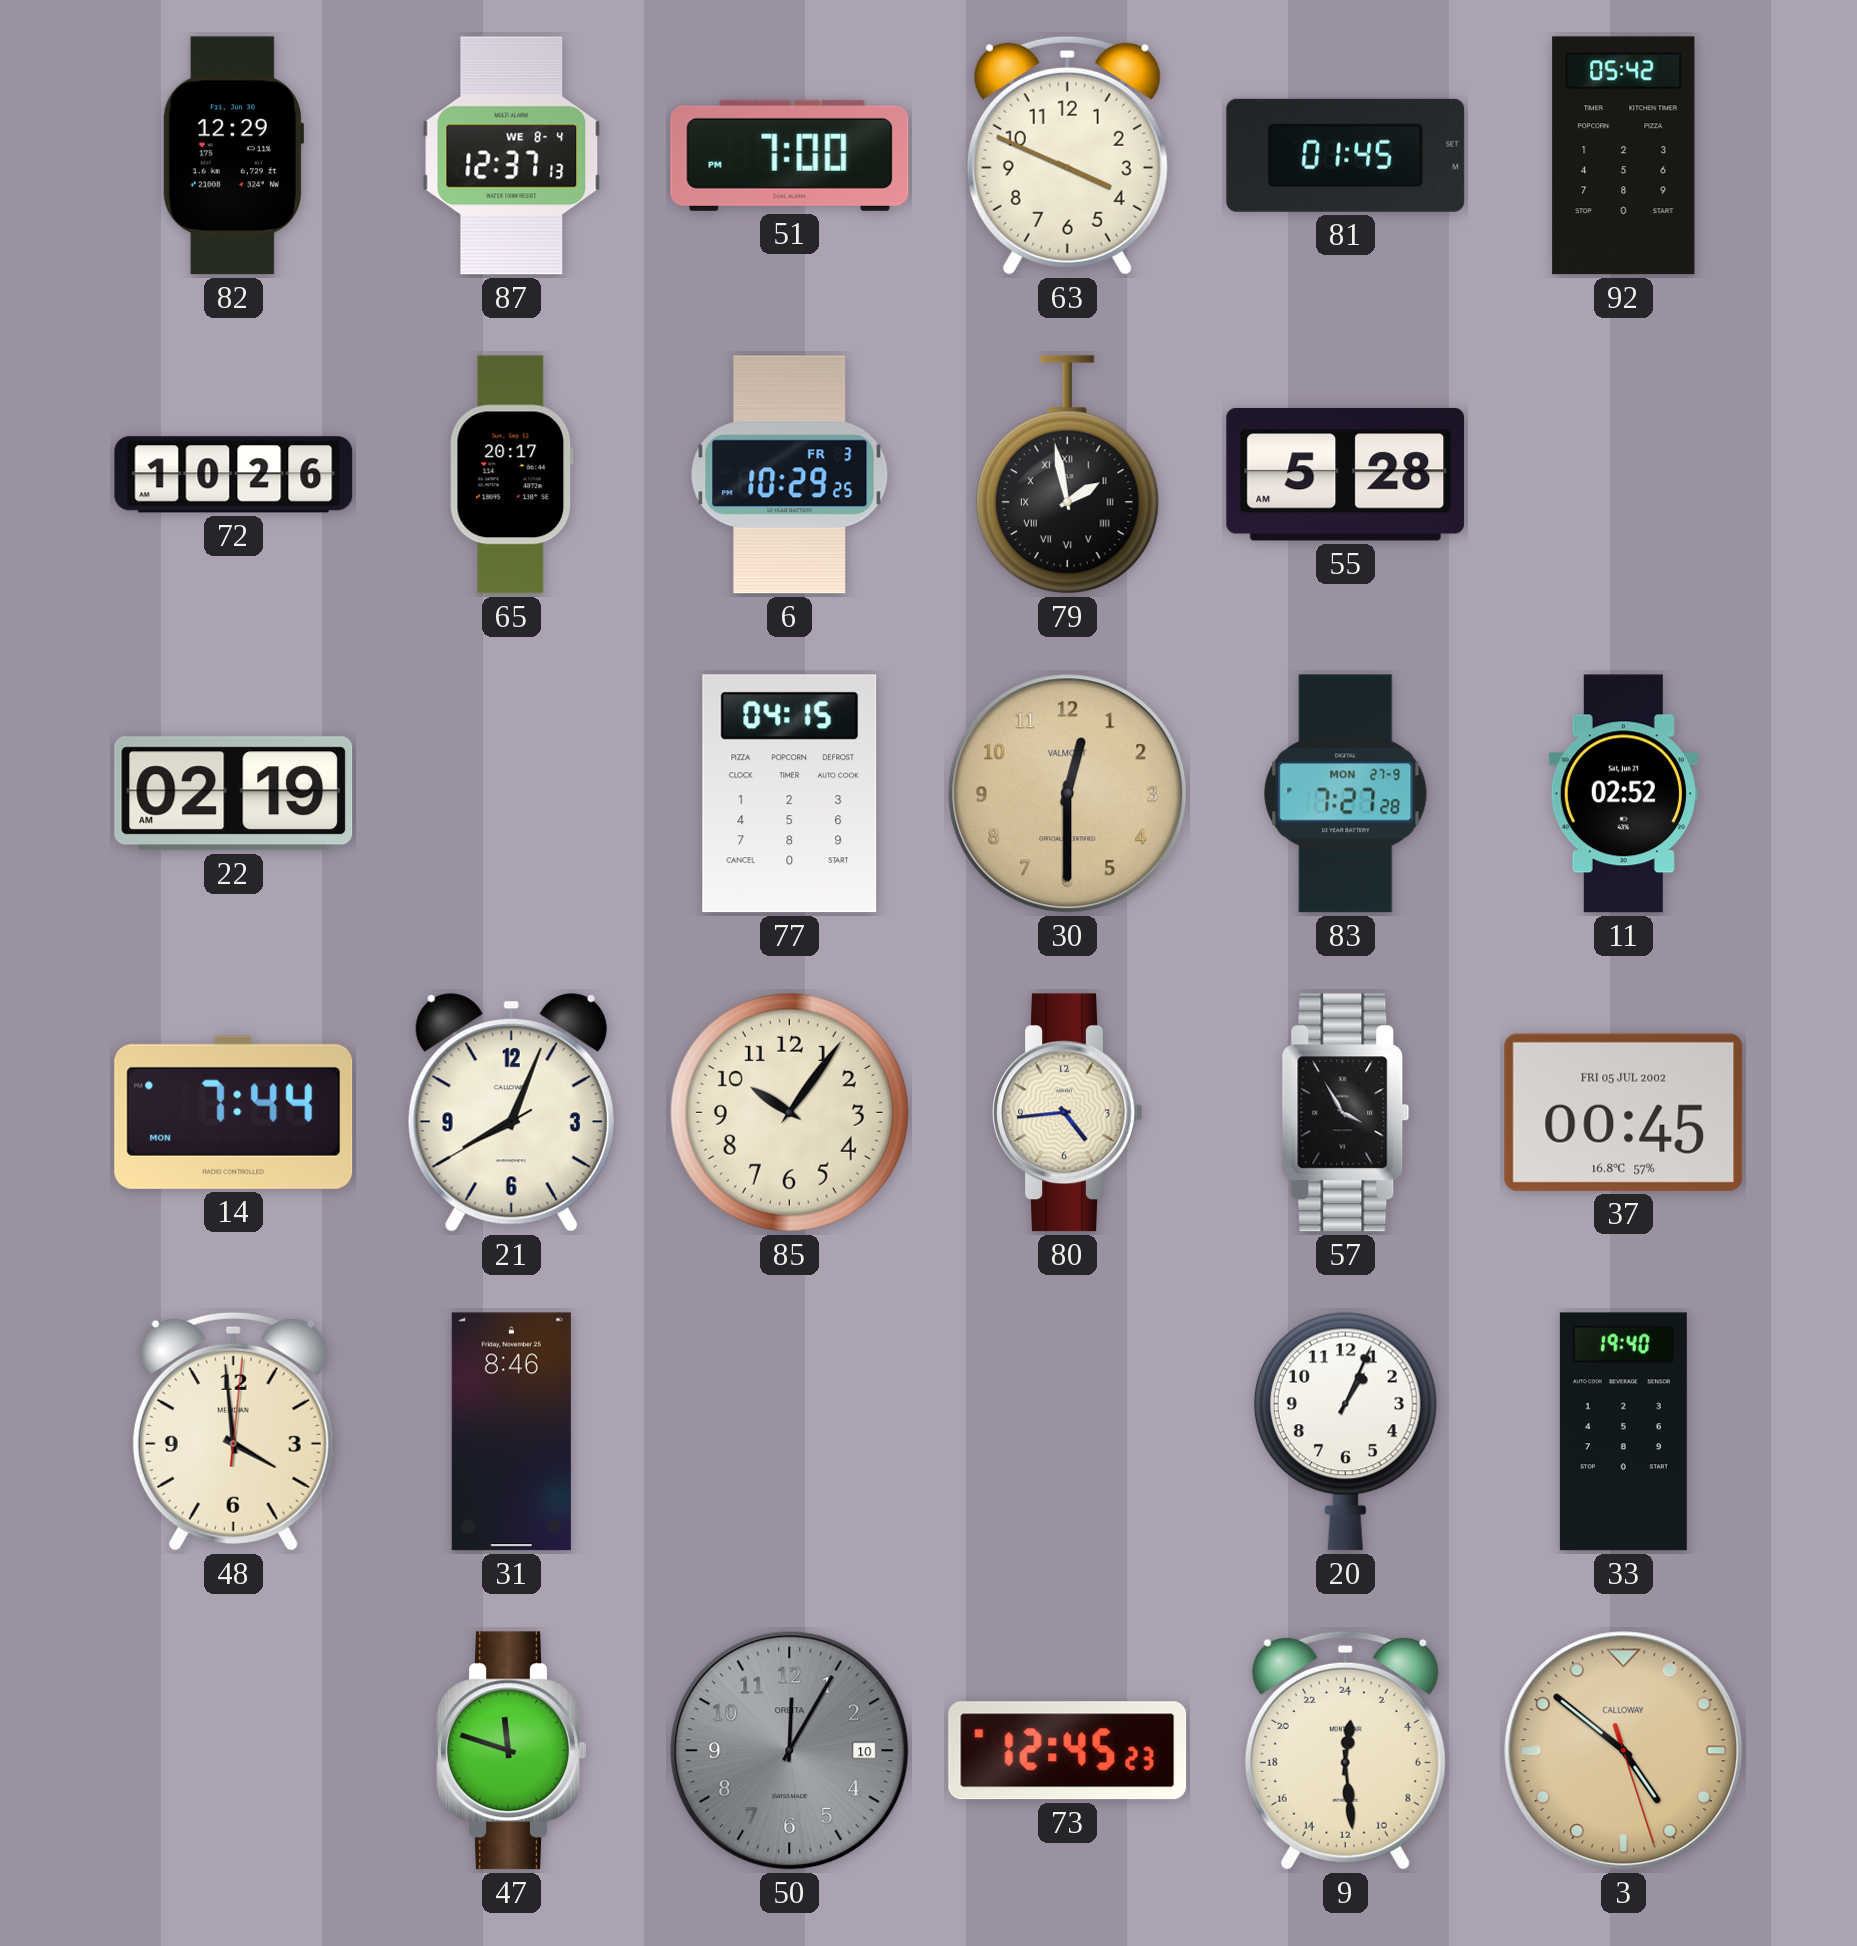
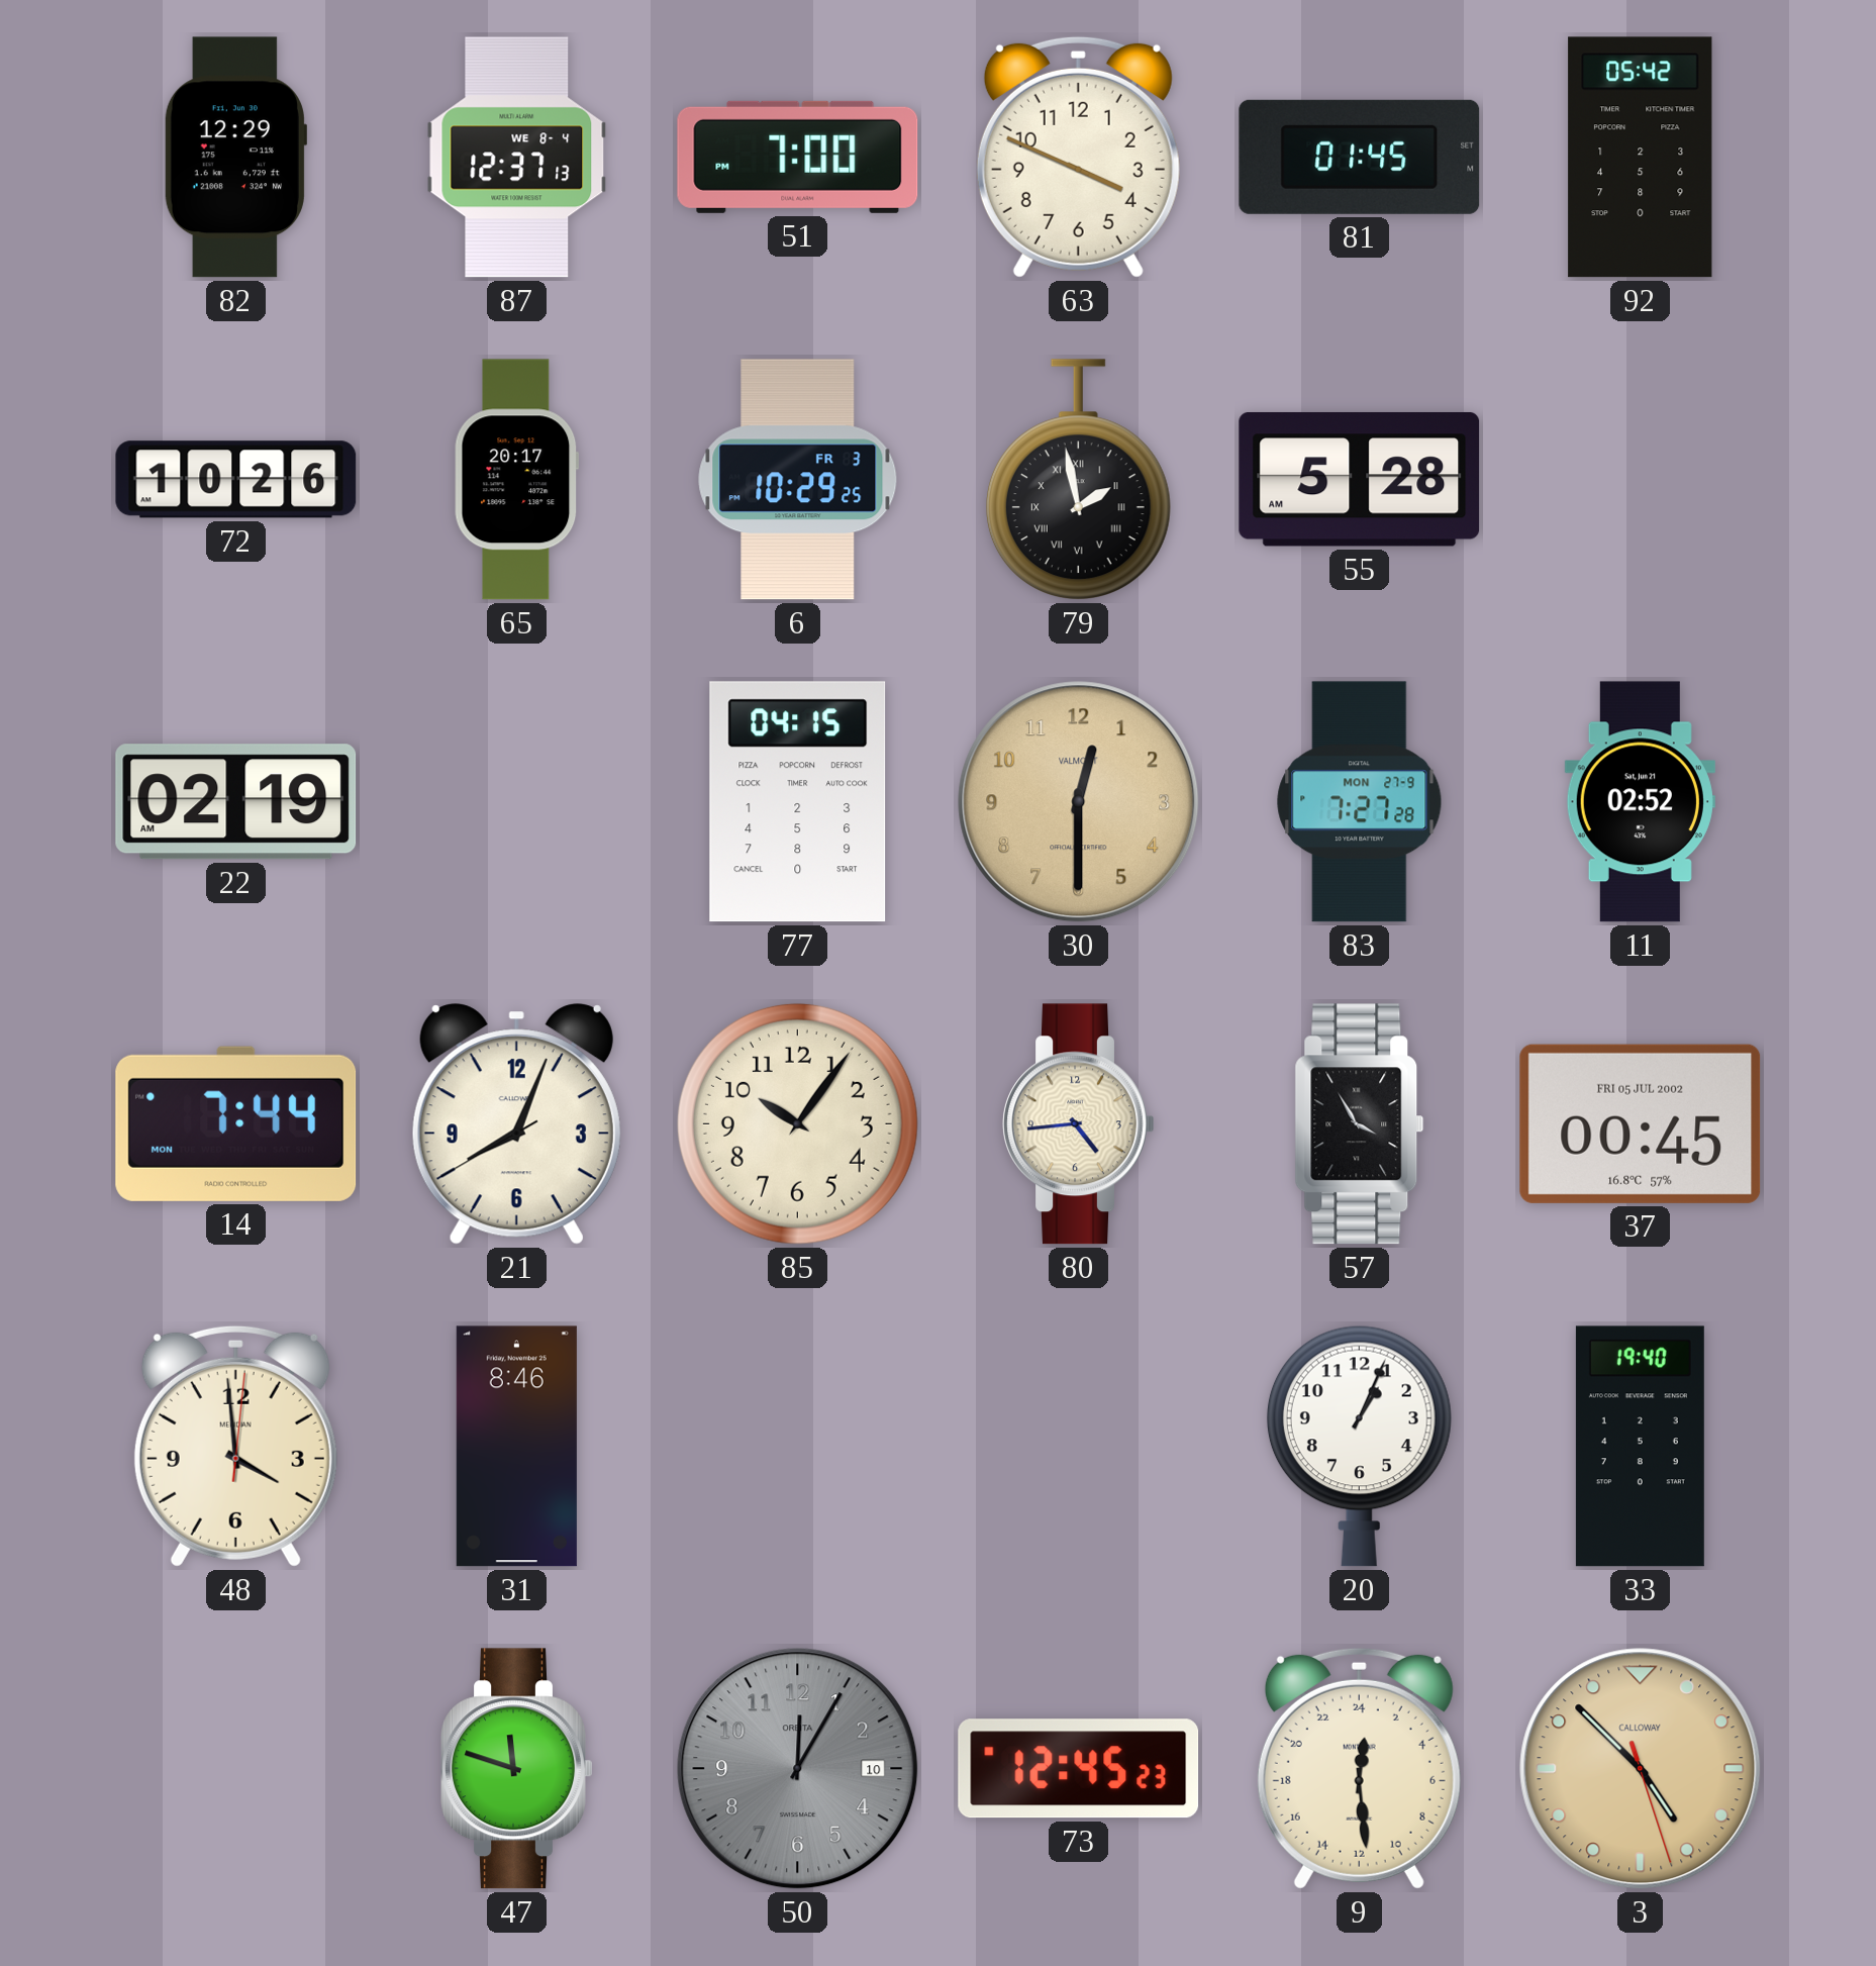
3: 4:51 -> 4:52
